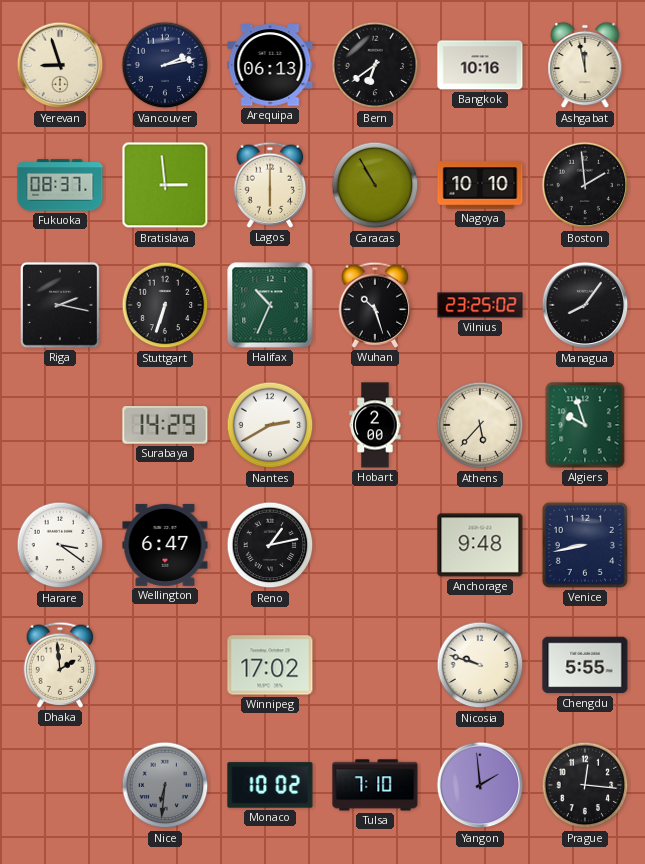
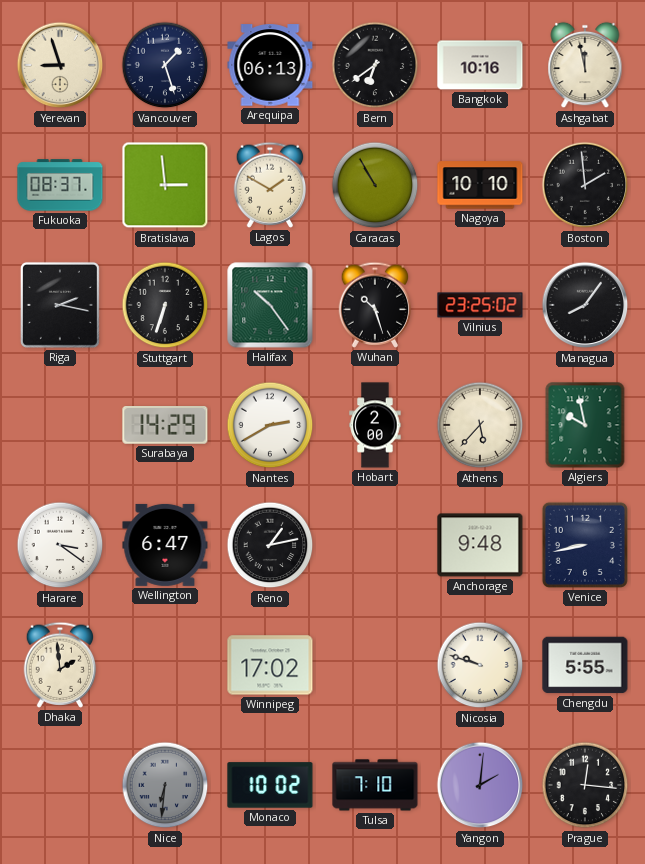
Vancouver: 2:13 -> 1:27
Lagos: 6:00 -> 1:50
Halifax: 10:34 -> 10:24
Algiers: 9:57 -> 9:58
Yangon: 1:59 -> 2:01
